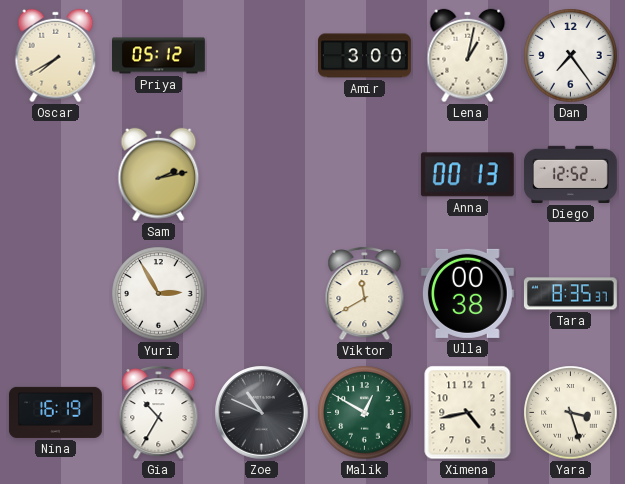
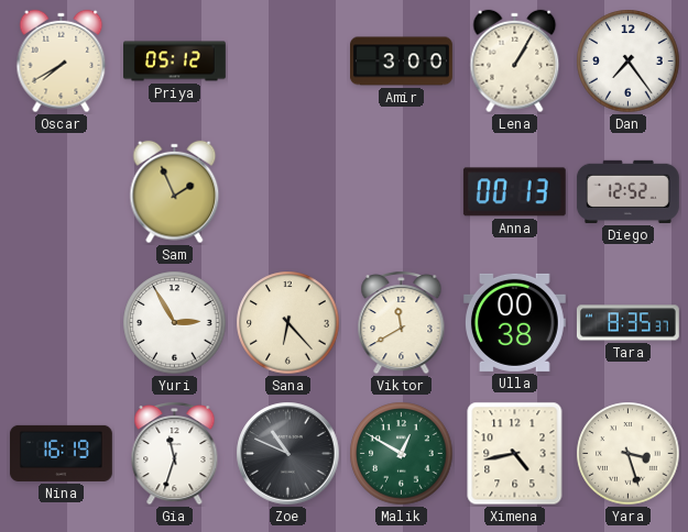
Lena: 1:02 -> 1:05
Sam: 2:13 -> 1:56
Sana: none -> 6:23
Gia: 10:35 -> 11:33
